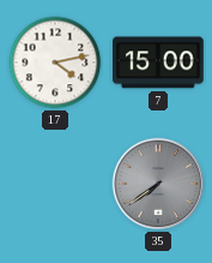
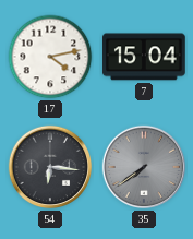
7: 15:00 -> 15:04
54: none -> 6:16
